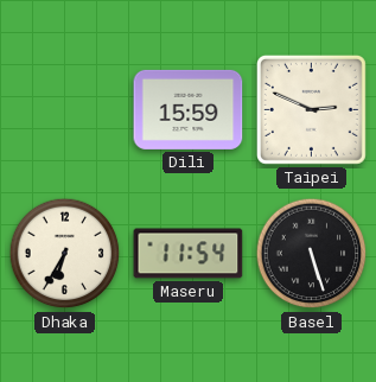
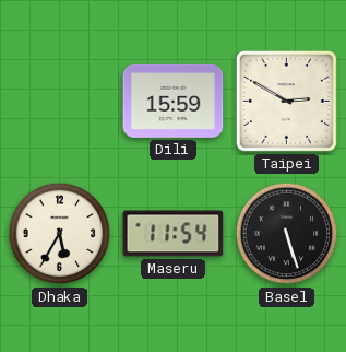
Taipei: 2:49 -> 2:50
Dhaka: 6:35 -> 5:35
